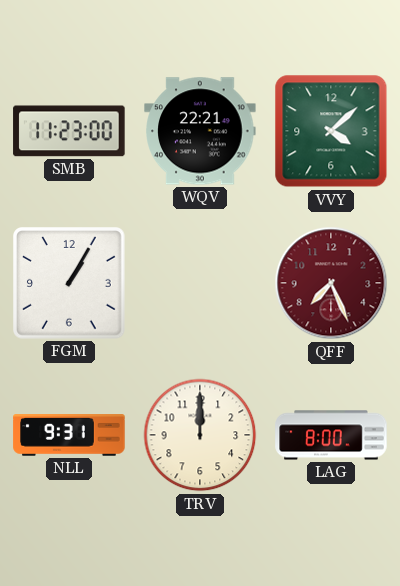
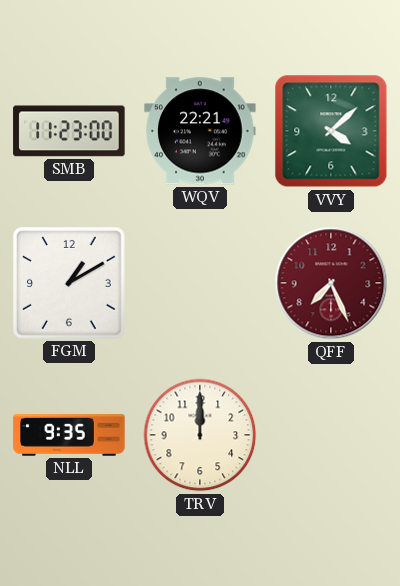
FGM: 1:05 -> 1:10
NLL: 9:31 -> 9:35
LAG: 8:00 -> none
